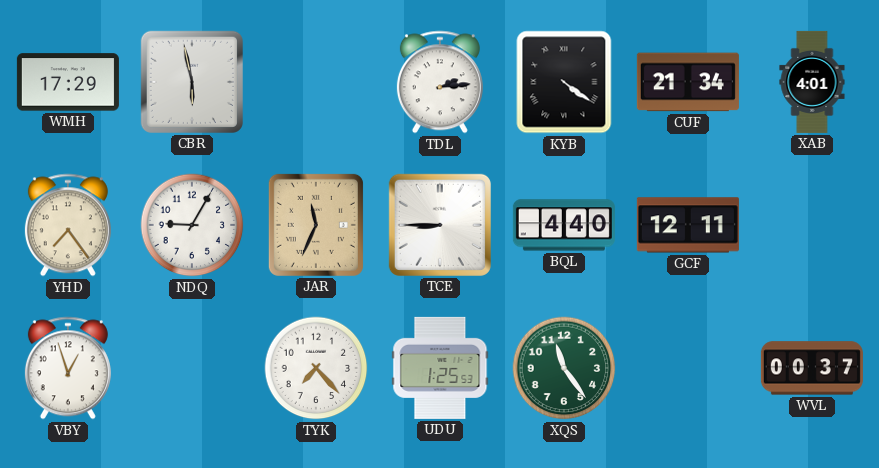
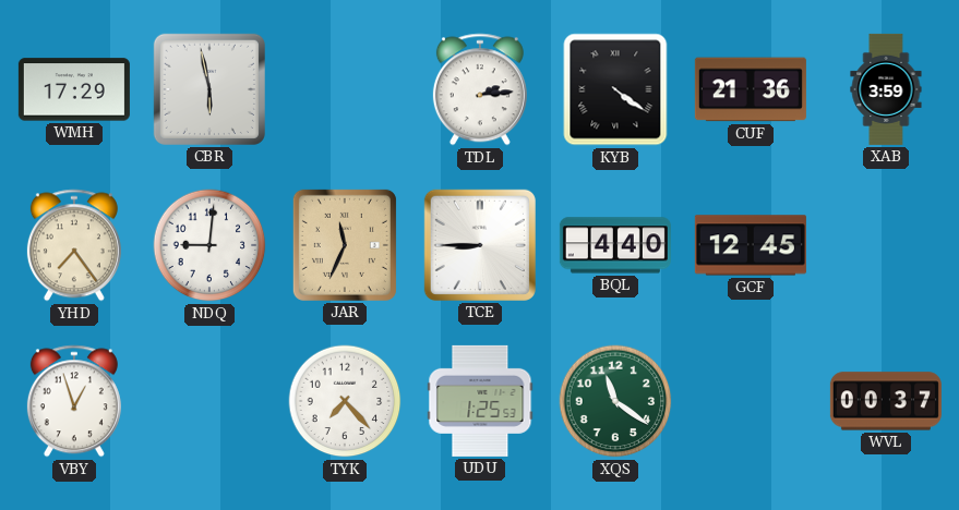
CUF: 21:34 -> 21:36
XAB: 4:01 -> 3:59
NDQ: 9:05 -> 9:01
GCF: 12:11 -> 12:45
XQS: 11:24 -> 11:21
